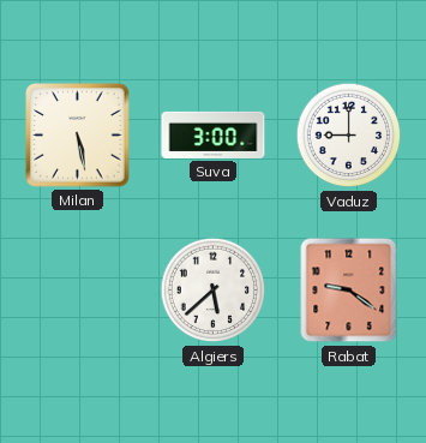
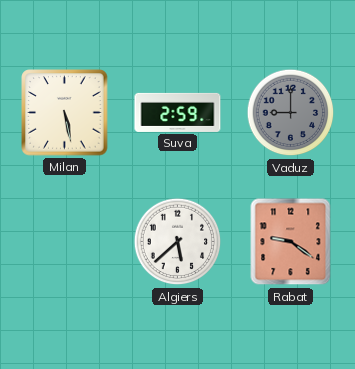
Suva: 3:00 -> 2:59
Vaduz dial: white -> grey
